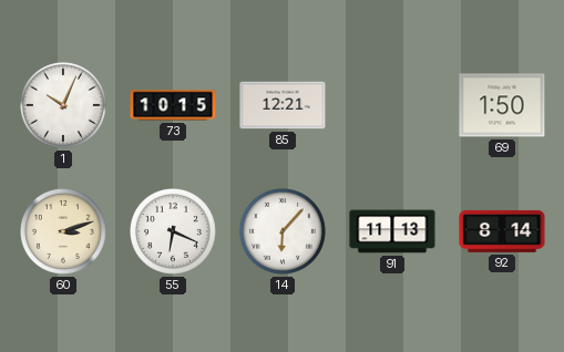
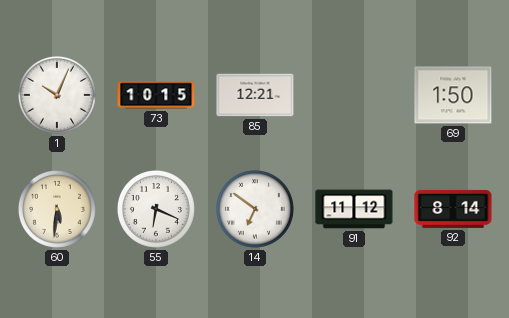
60: 3:12 -> 5:31
14: 6:07 -> 6:51
91: 11:13 -> 11:12
